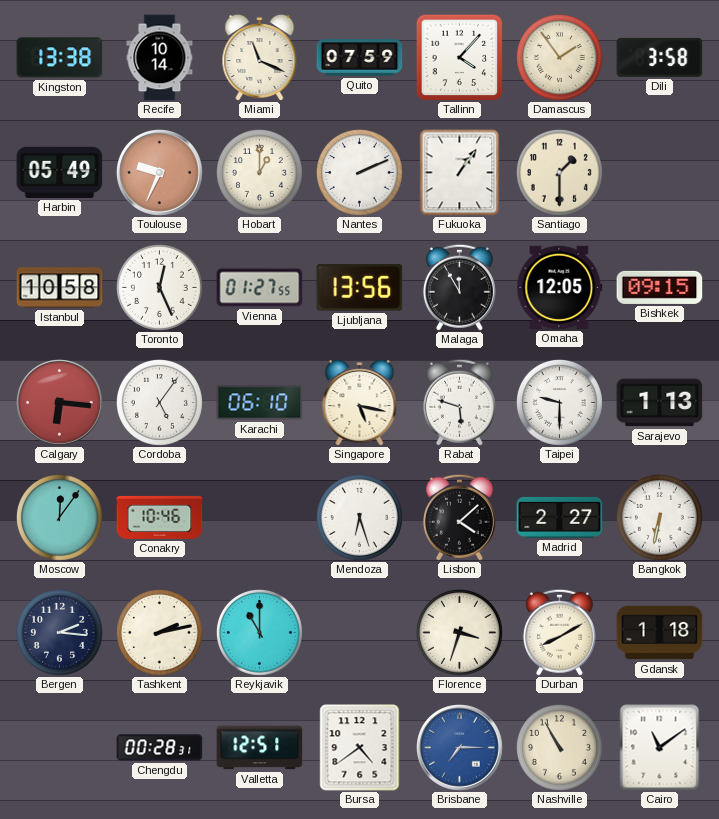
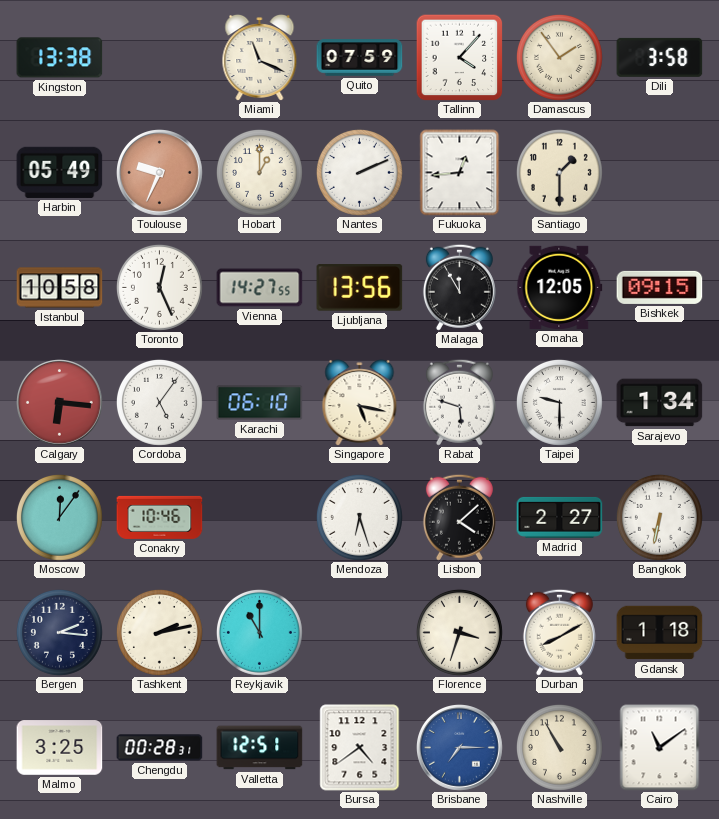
Recife: 10:14 -> none
Fukuoka: 1:06 -> 12:44
Vienna: 01:27 -> 14:27
Sarajevo: 1:13 -> 1:34
Malmo: none -> 3:25
